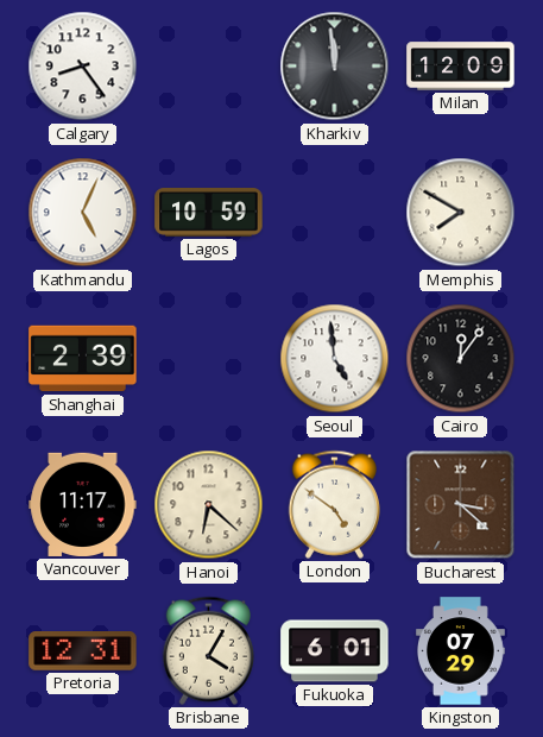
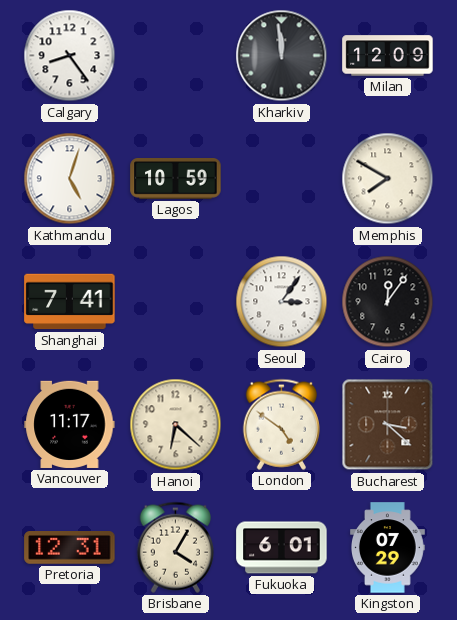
Kathmandu: 5:04 -> 5:03
Shanghai: 2:39 -> 7:41
Seoul: 4:59 -> 3:06
